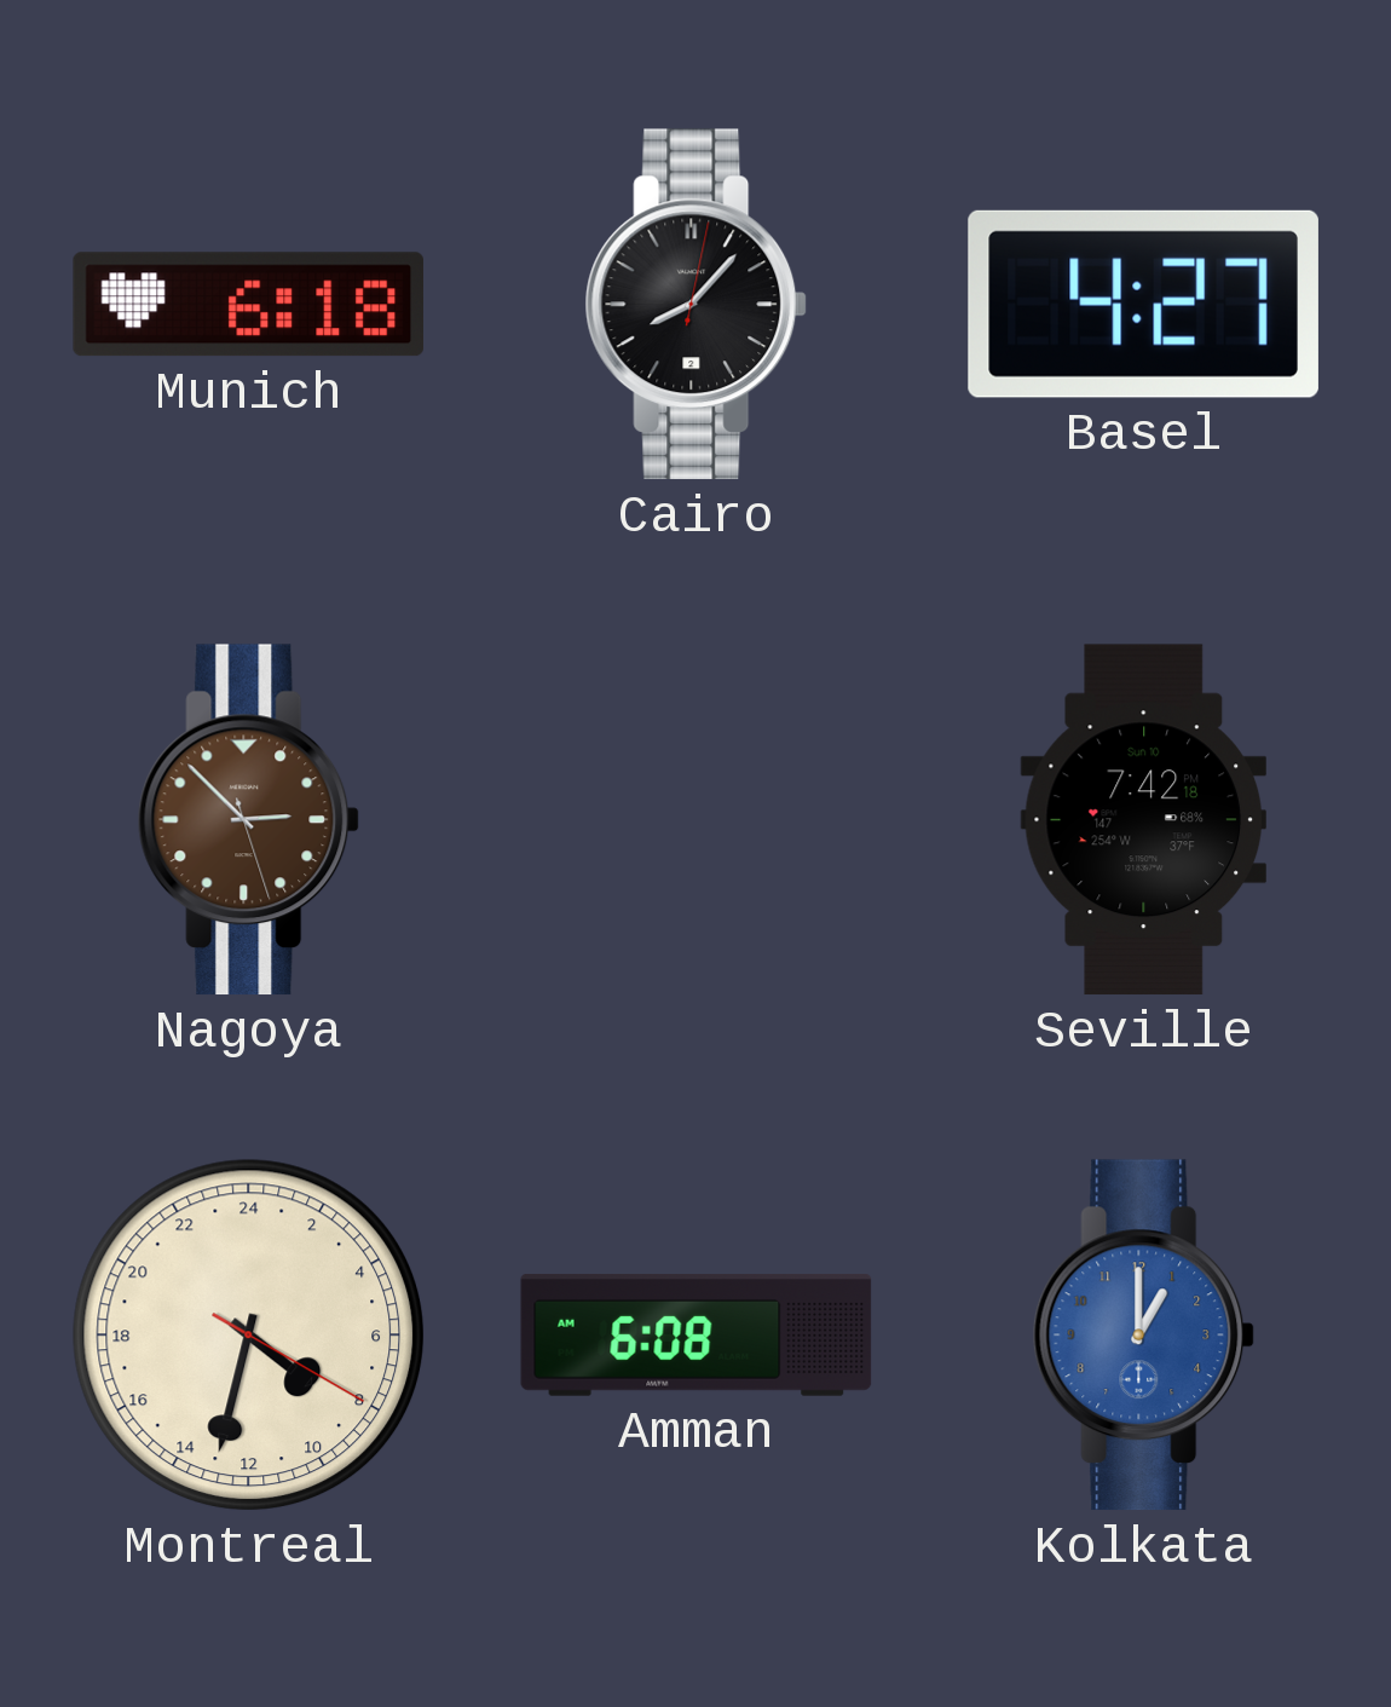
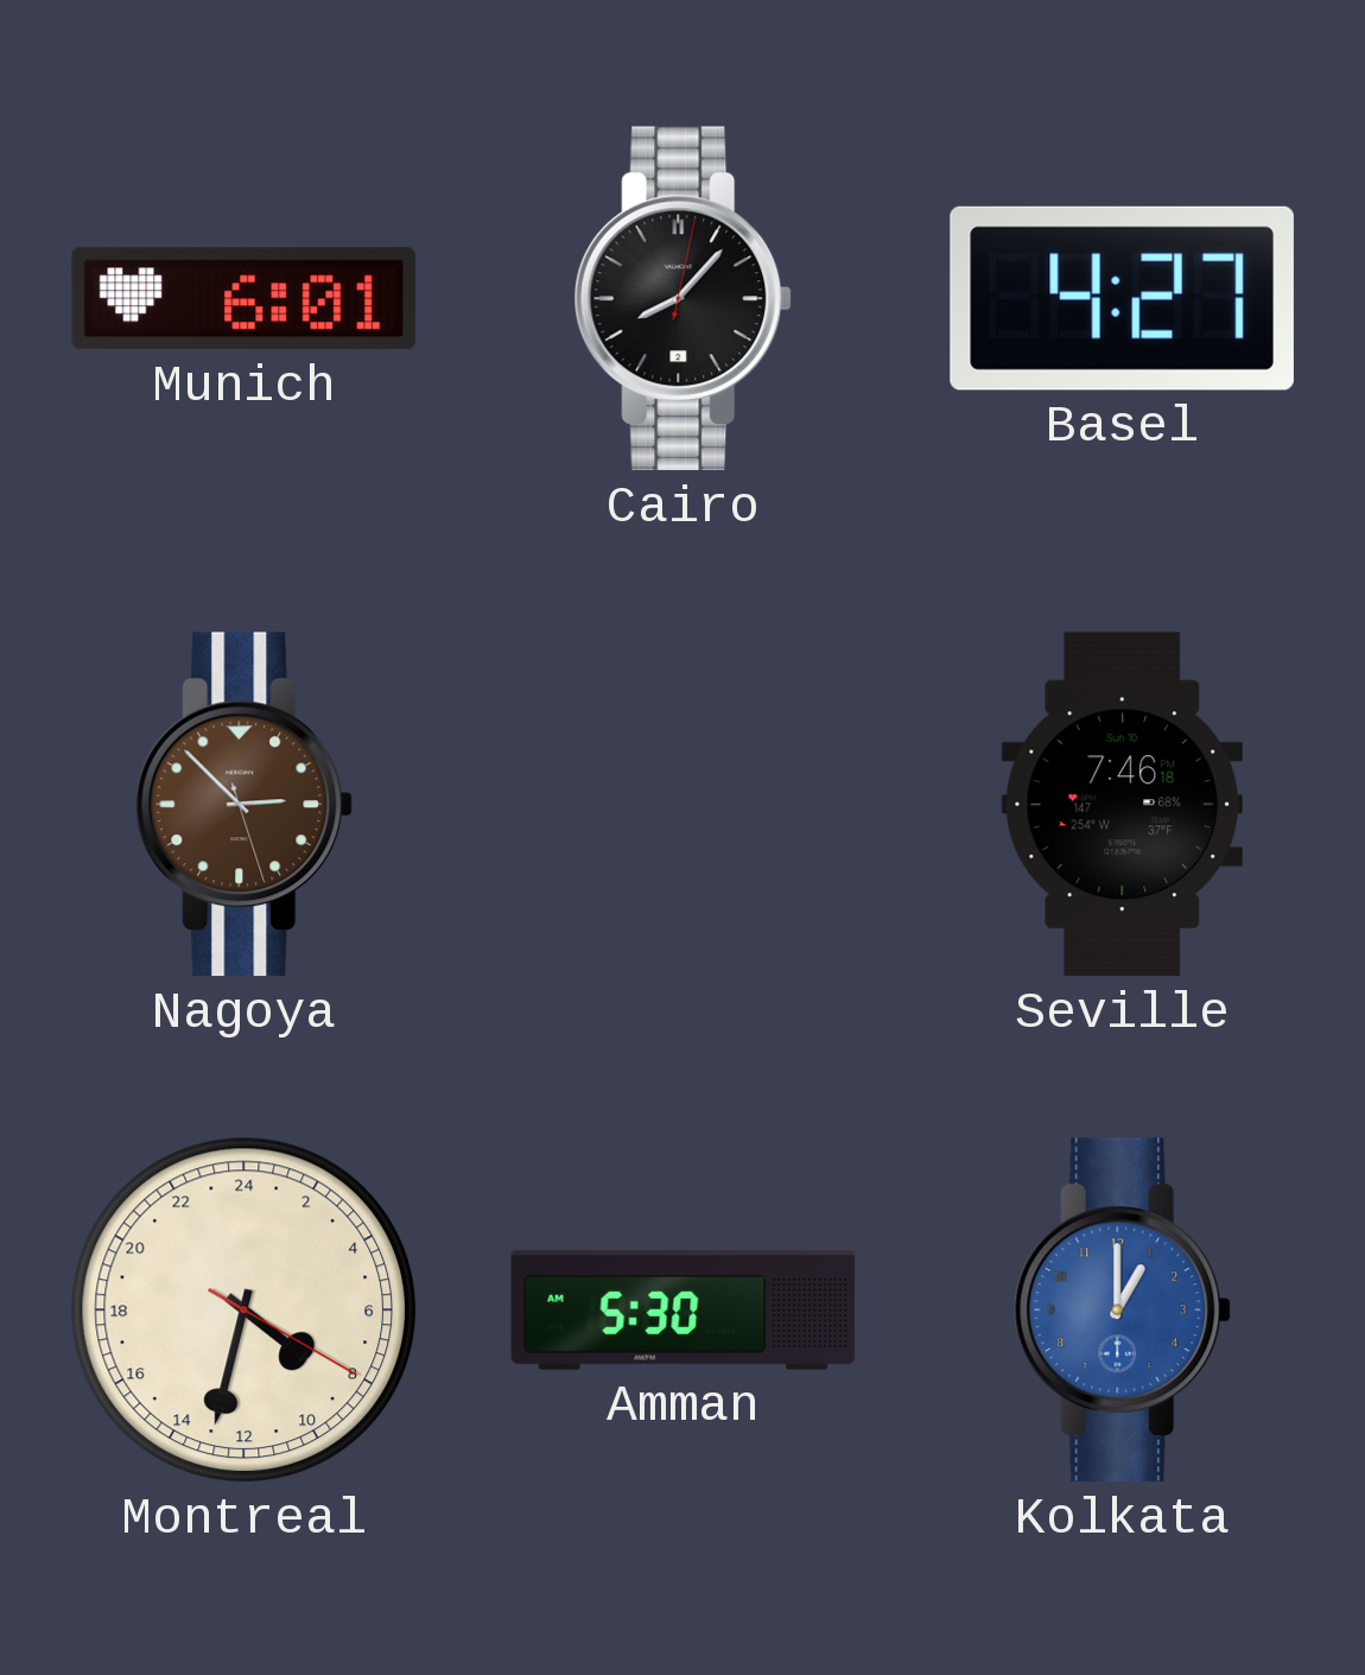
Munich: 6:18 -> 6:01
Seville: 7:42 -> 7:46
Amman: 6:08 -> 5:30
